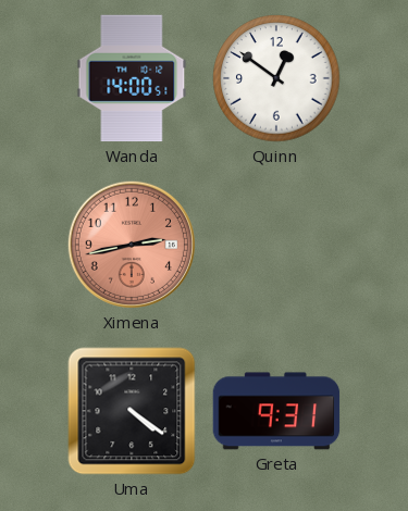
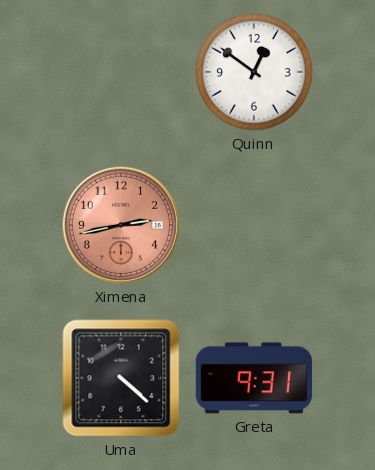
Wanda: 14:00 -> none
Uma: 4:21 -> 4:22
